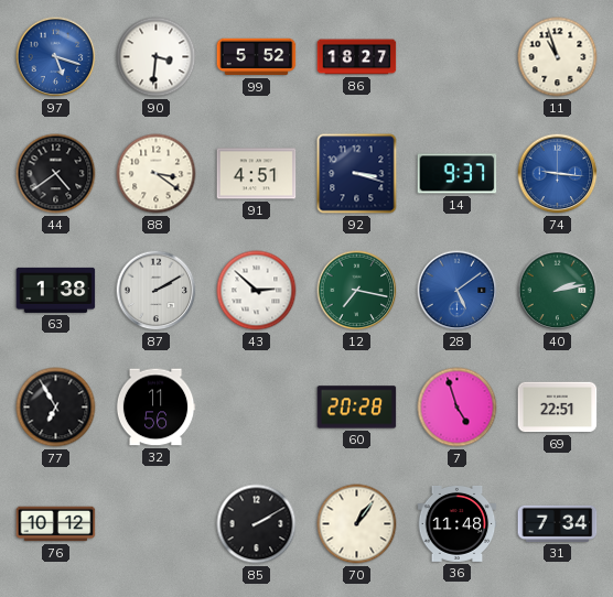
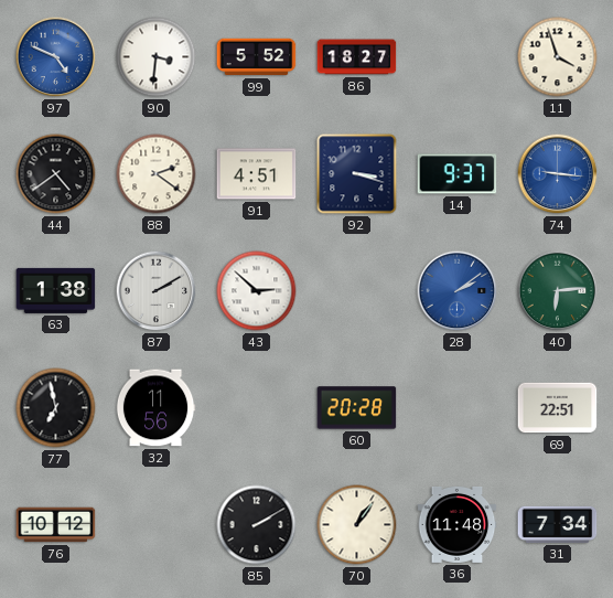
97: 5:18 -> 4:49
11: 10:57 -> 3:57
88: 3:21 -> 2:21
12: 7:17 -> none
28: 5:09 -> 2:09
40: 2:13 -> 6:14
77: 6:55 -> 6:58
7: 4:57 -> none
